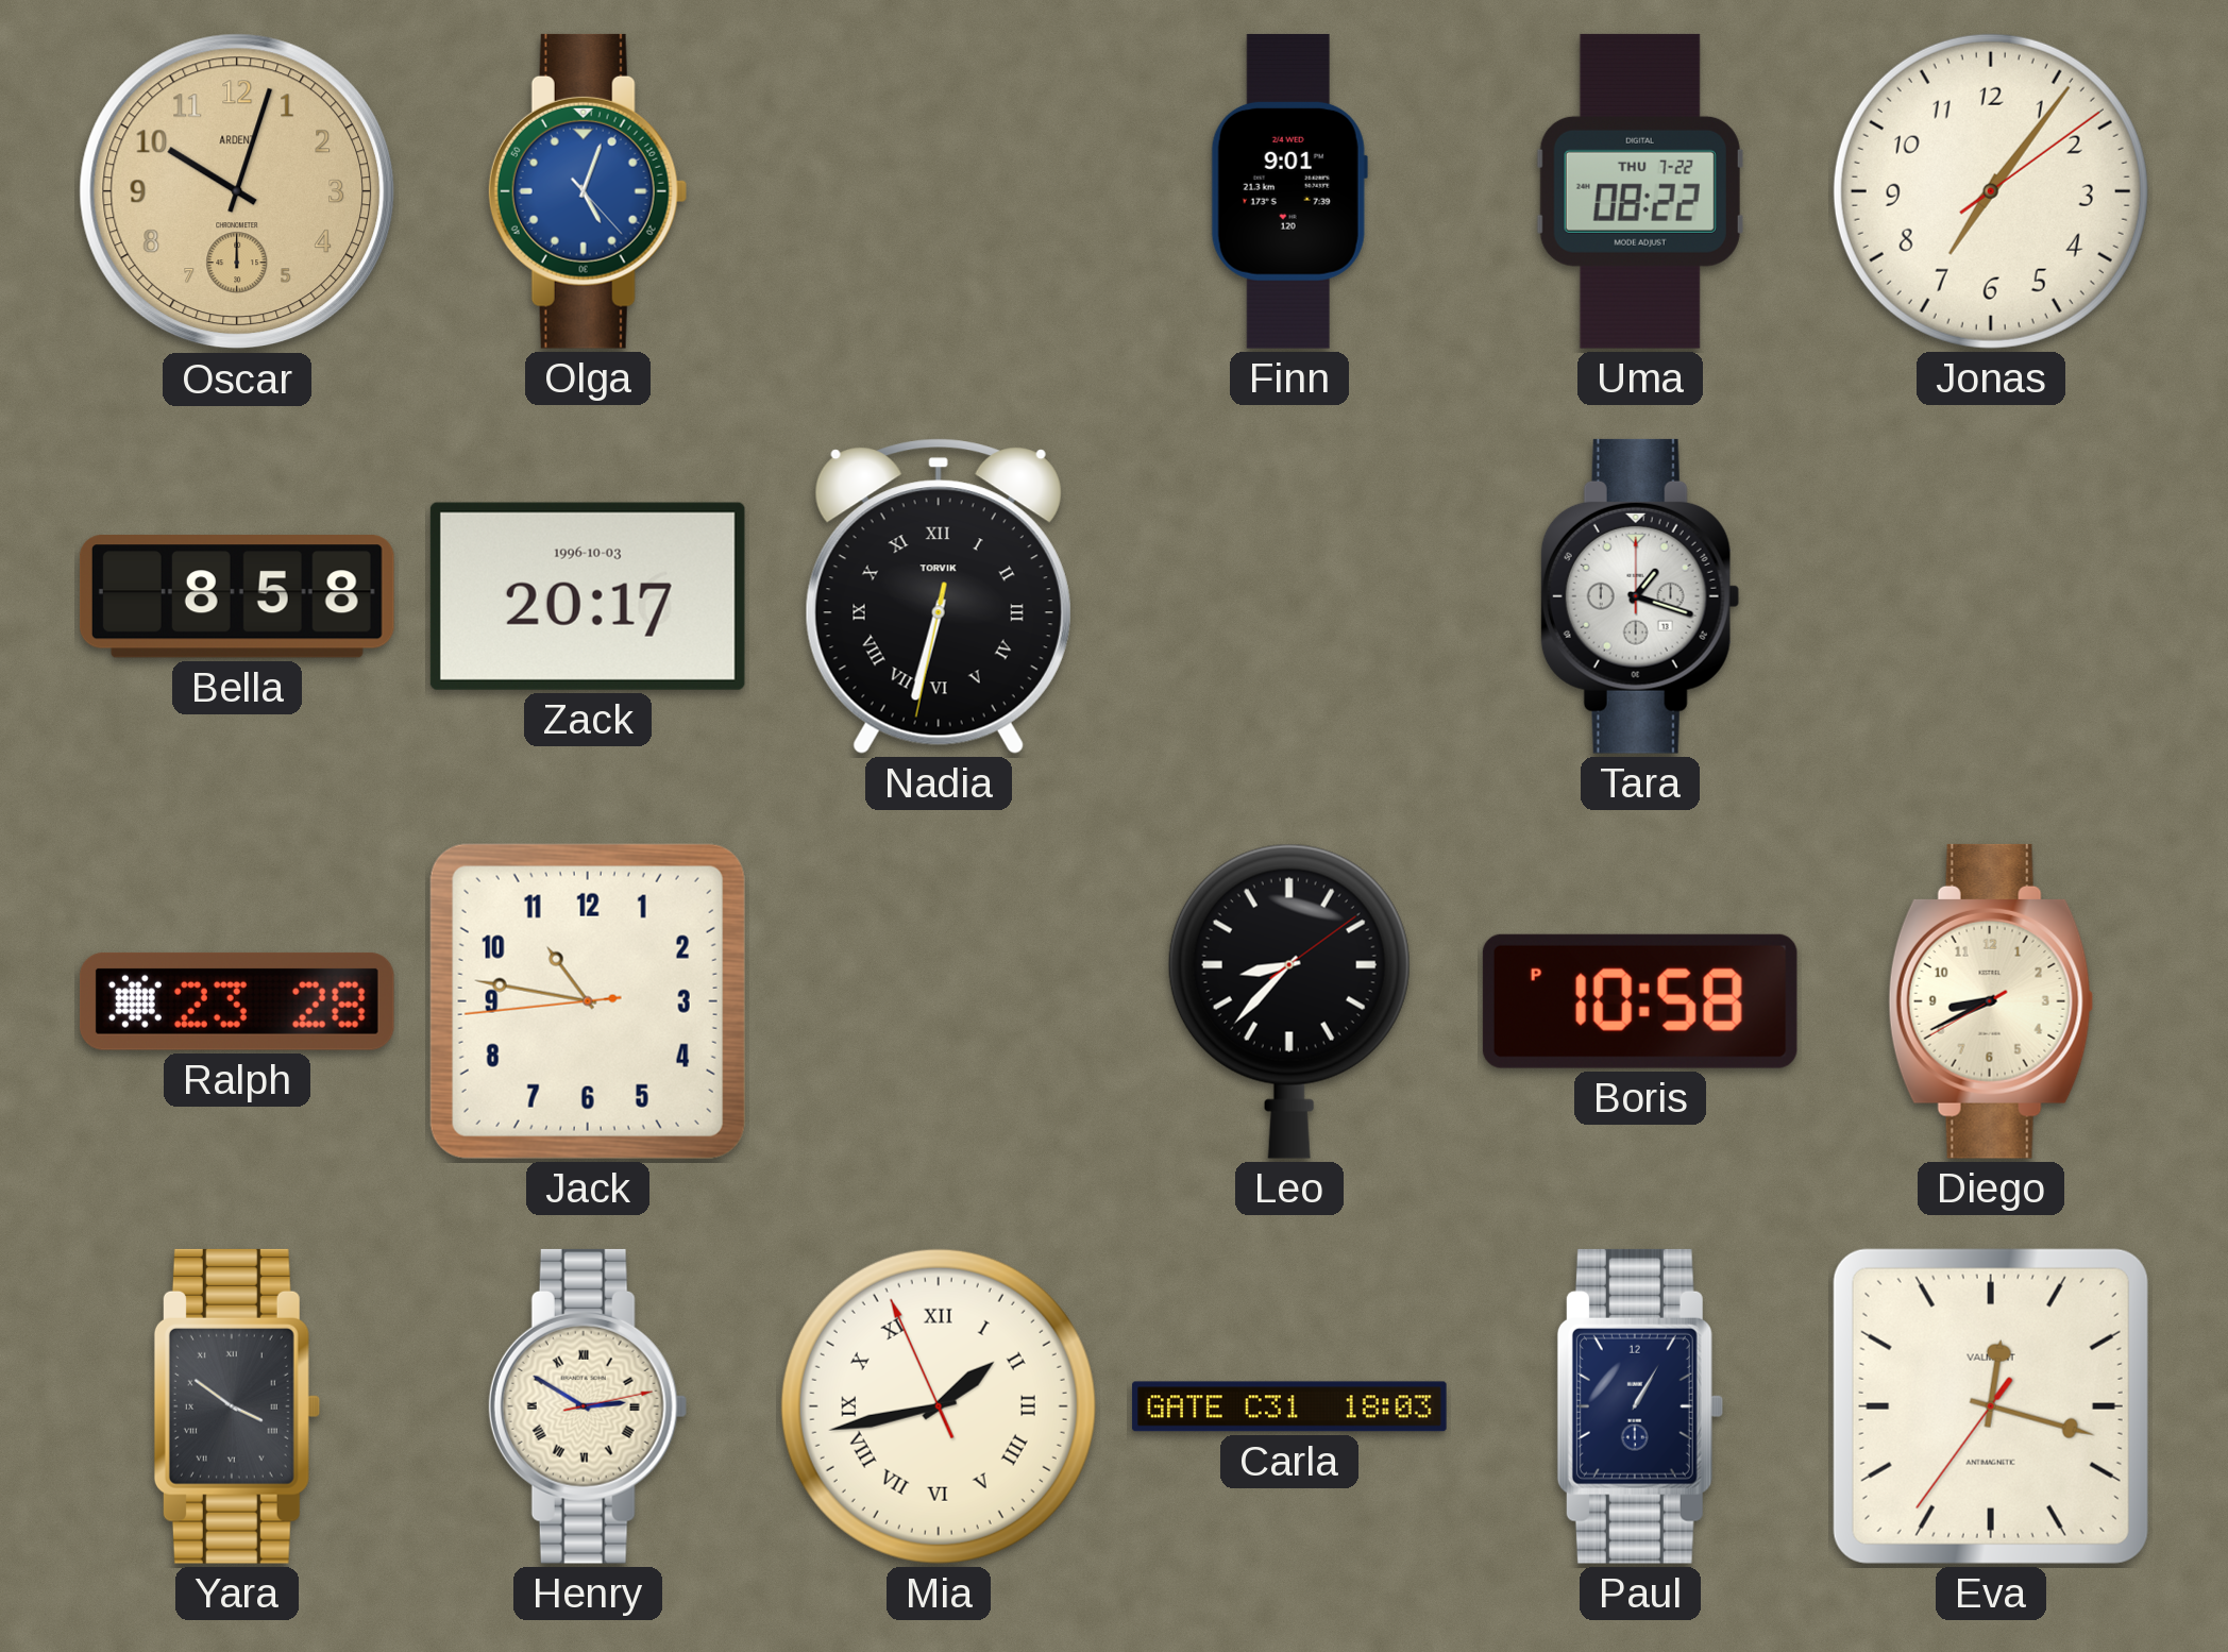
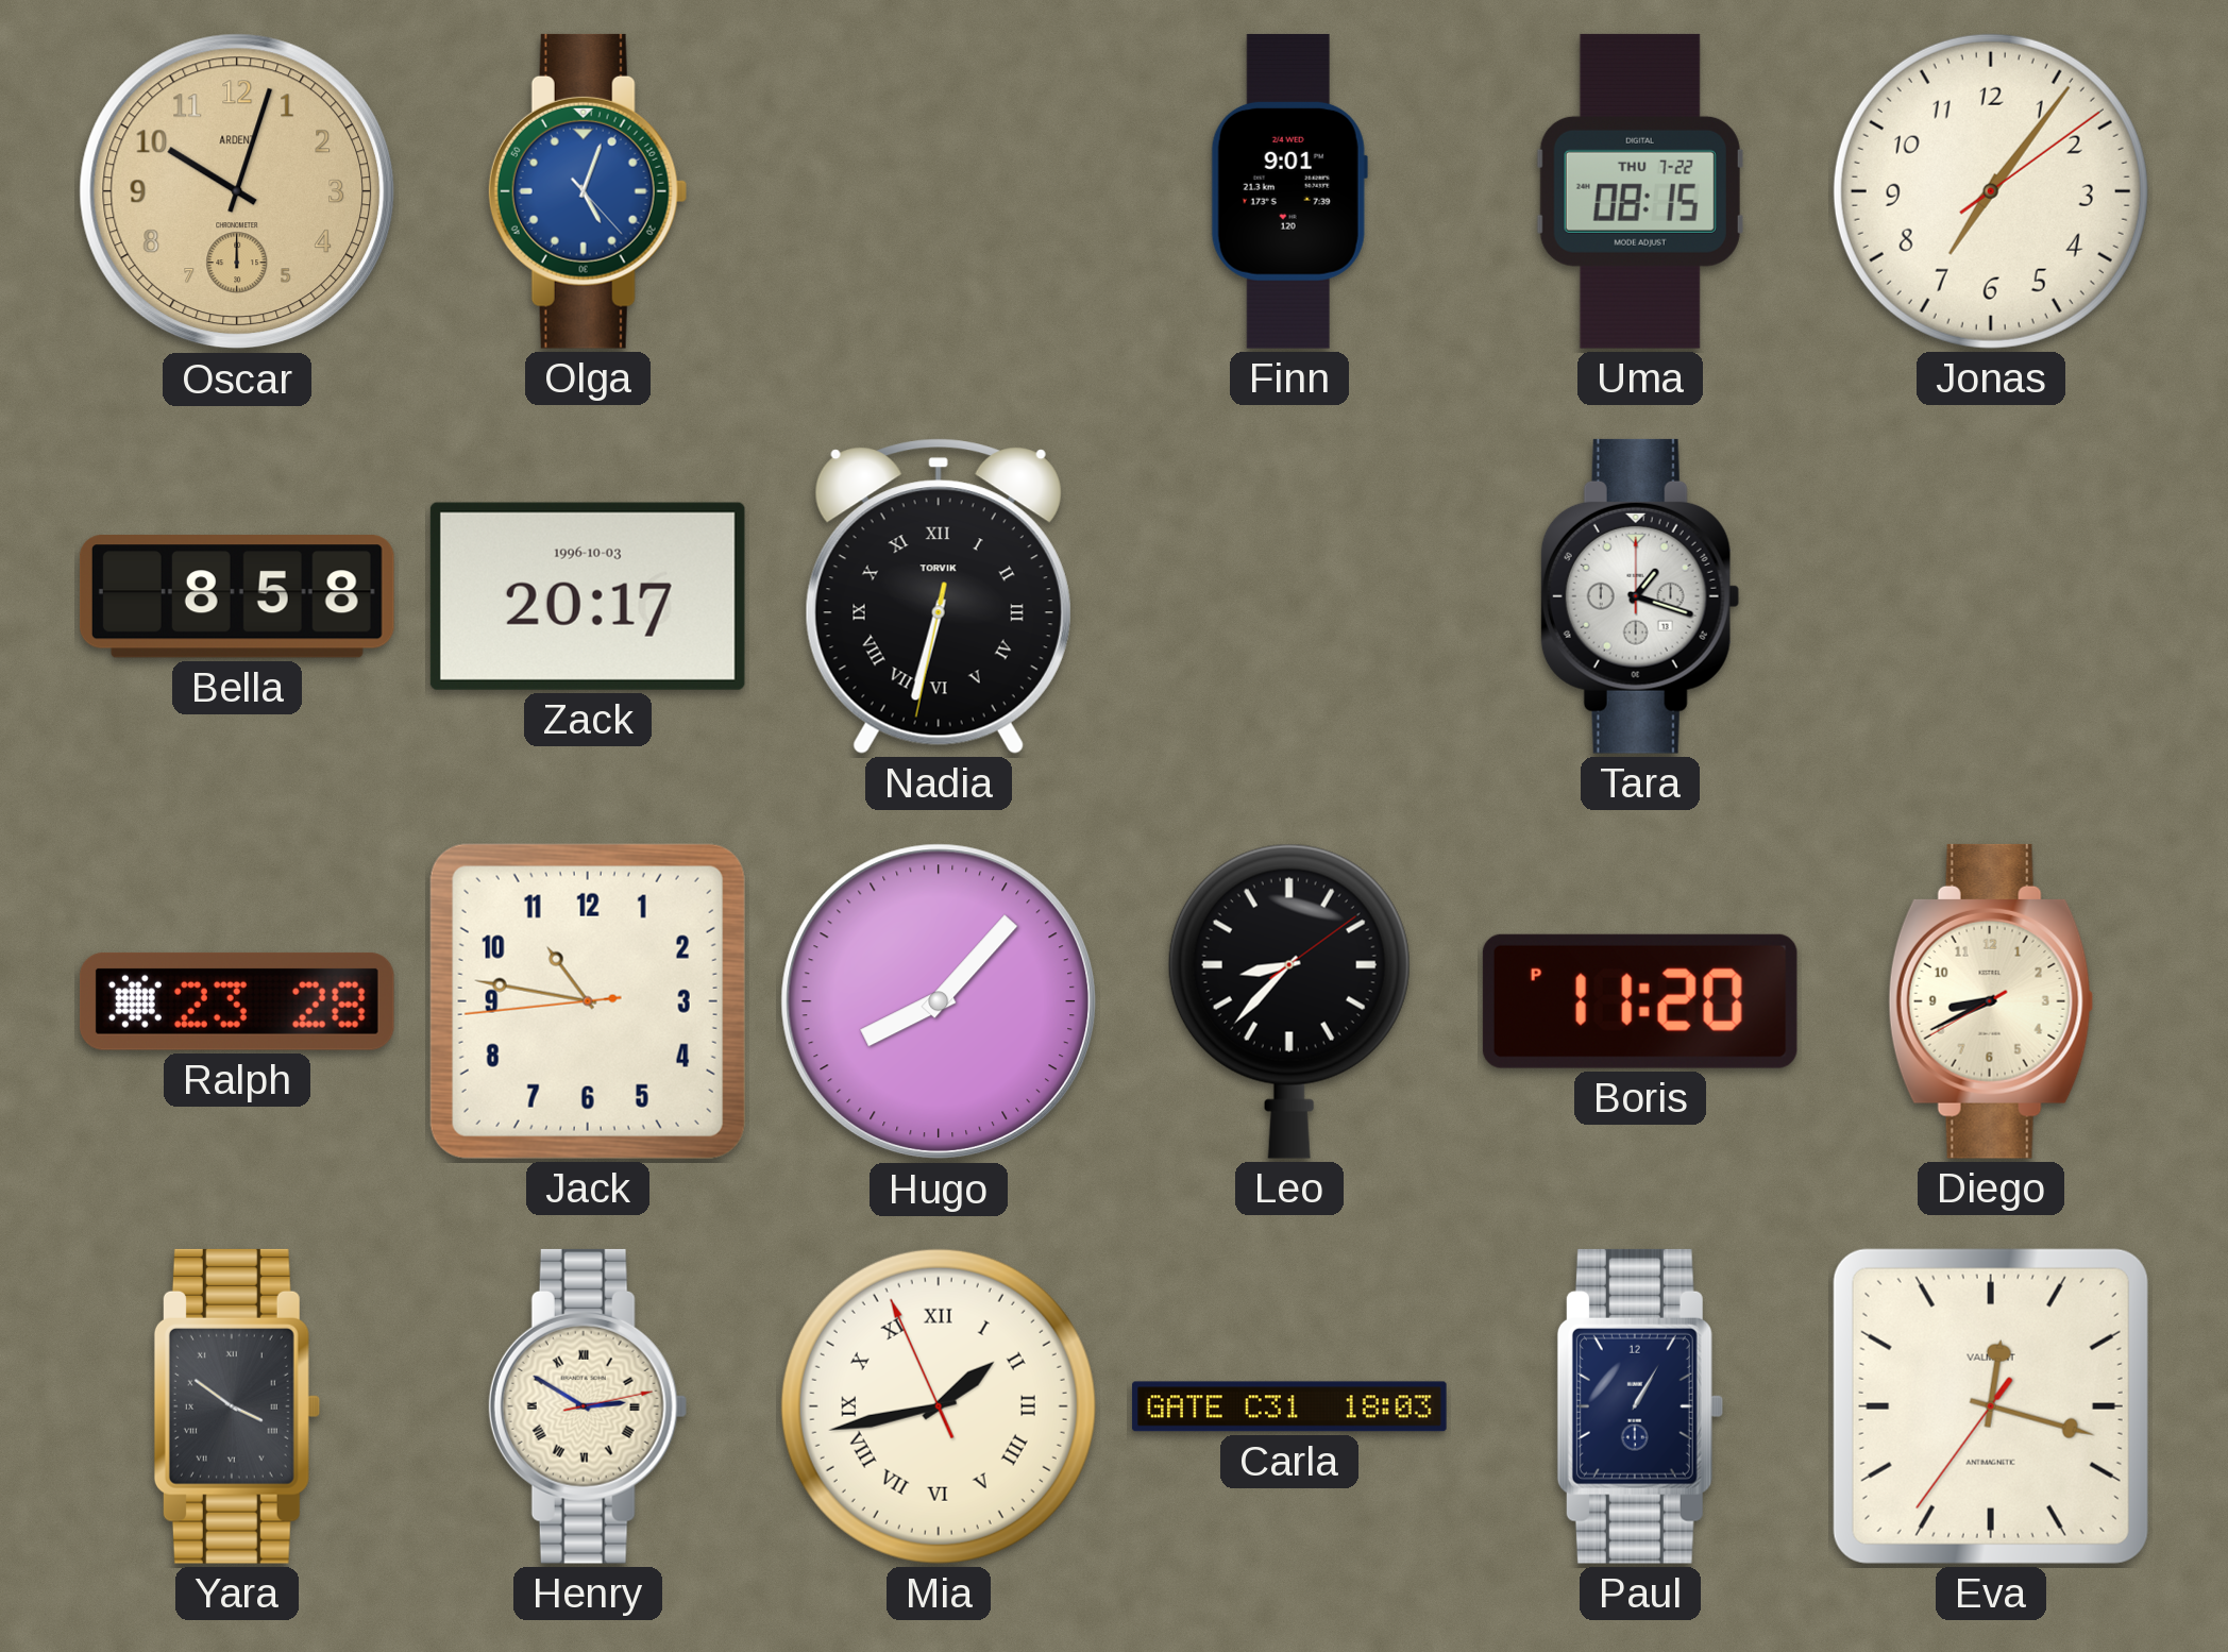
Uma: 08:22 -> 08:15
Hugo: none -> 8:07
Boris: 10:58 -> 11:20
